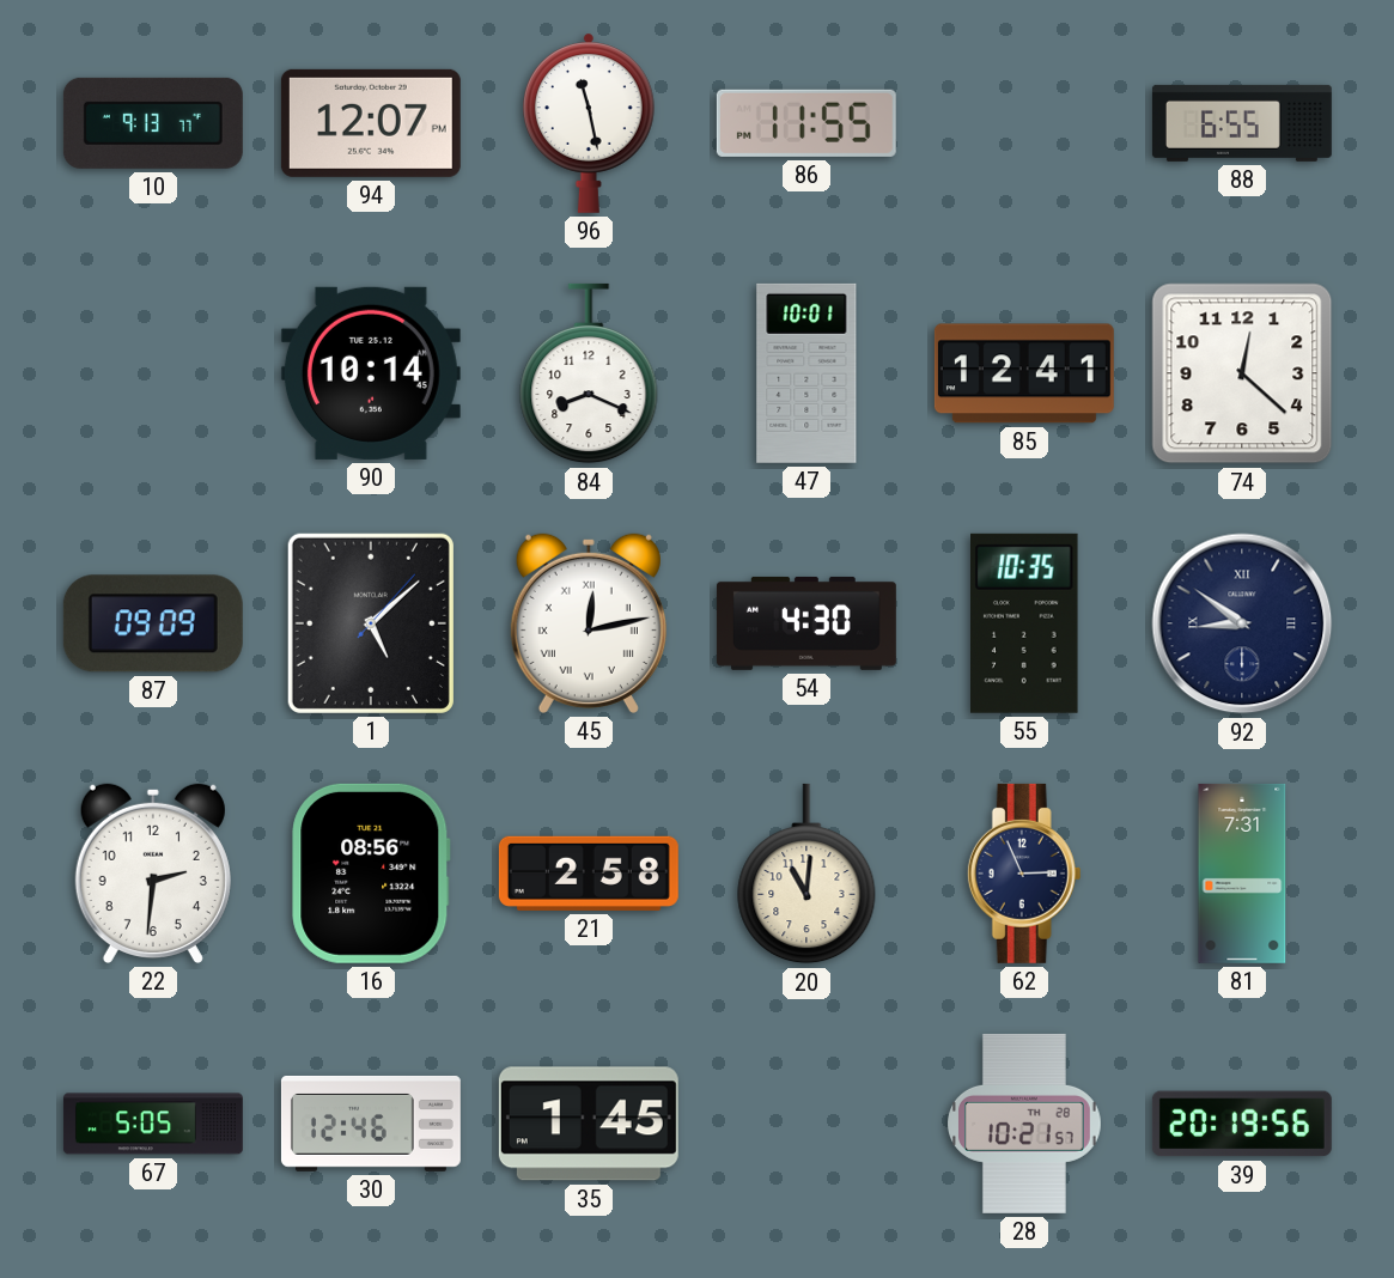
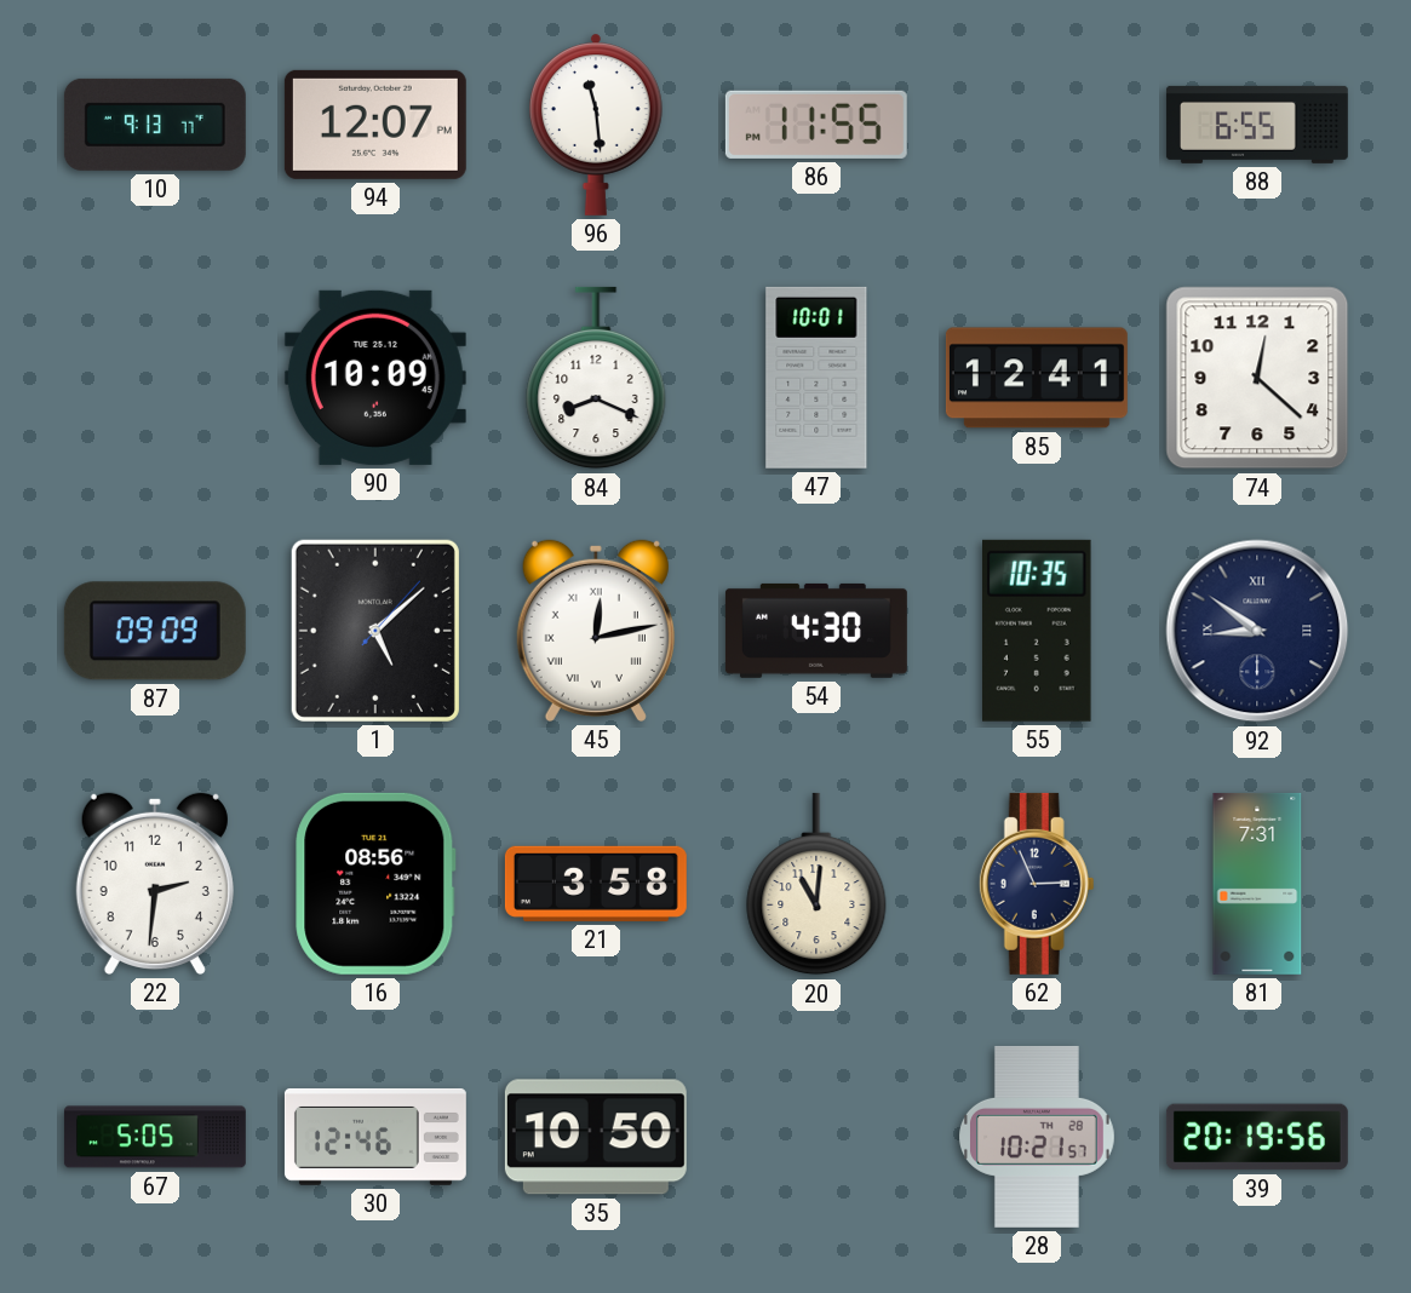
96: 11:28 -> 11:29
90: 10:14 -> 10:09
21: 2:58 -> 3:58
35: 1:45 -> 10:50
